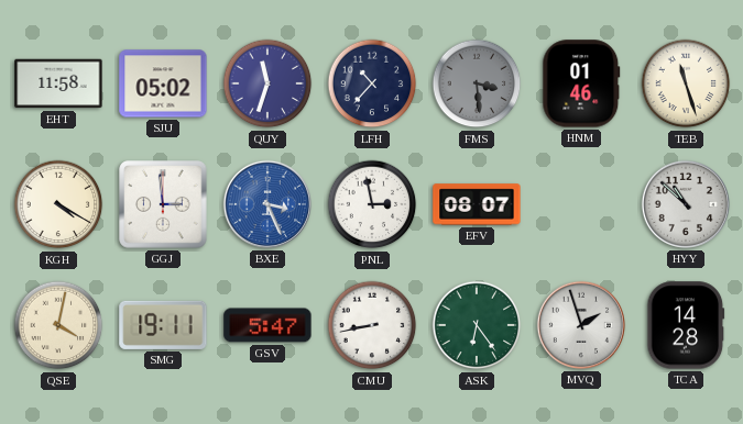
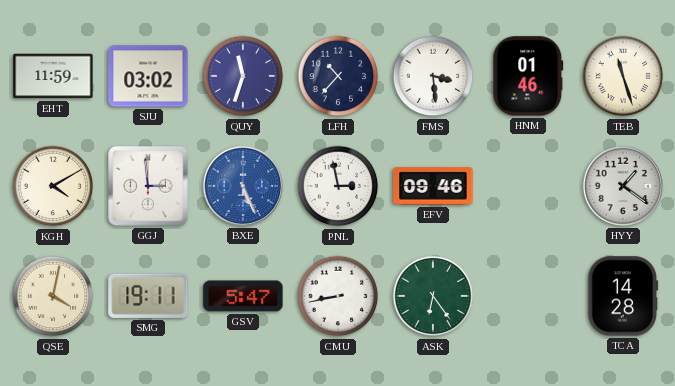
EHT: 11:58 -> 11:59
SJU: 05:02 -> 03:02
FMS dial: grey -> white
KGH: 4:20 -> 4:10
BXE: 3:26 -> 5:26
EFV: 08:07 -> 09:46
HYY: 10:52 -> 1:21
MVQ: 1:57 -> none
